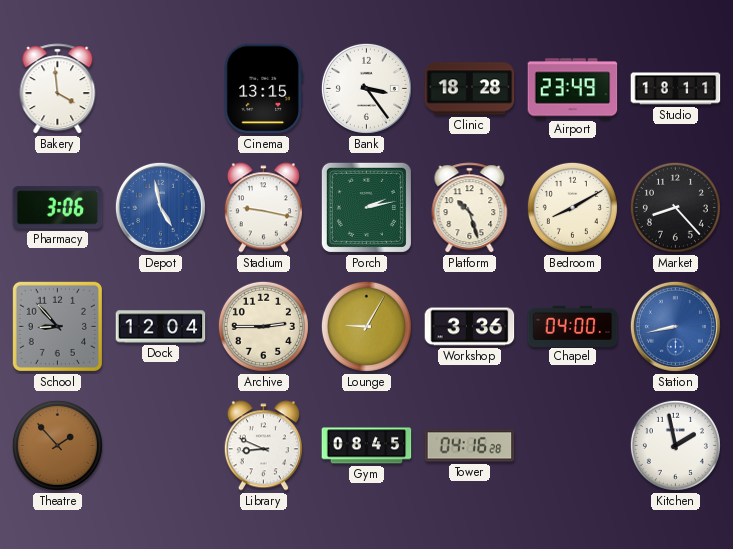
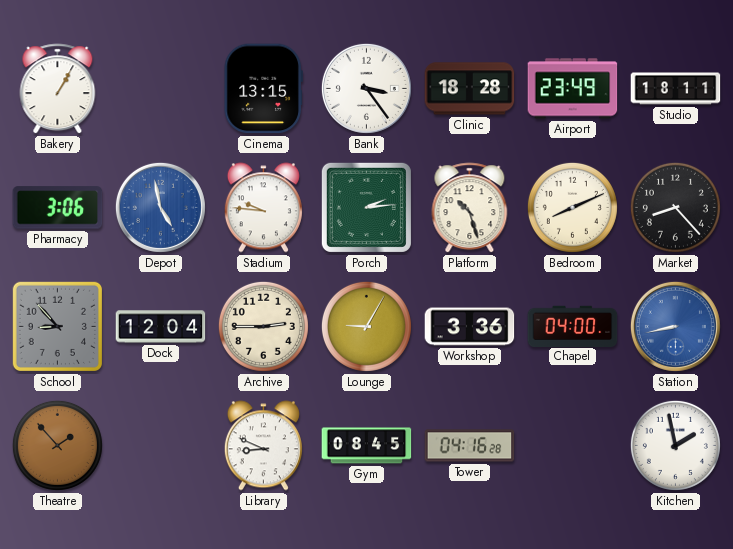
Bakery: 3:59 -> 1:05
Stadium: 9:17 -> 9:46
Porch: 2:13 -> 2:14
Bedroom: 8:10 -> 8:11
